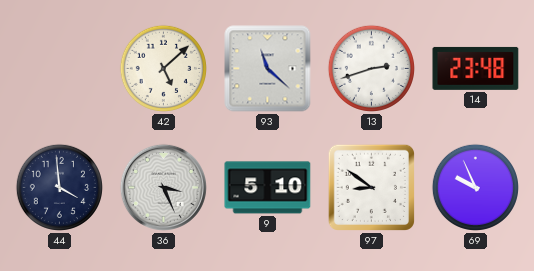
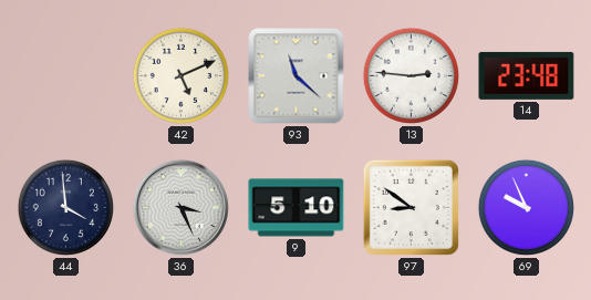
42: 5:08 -> 5:11
13: 2:42 -> 2:46
